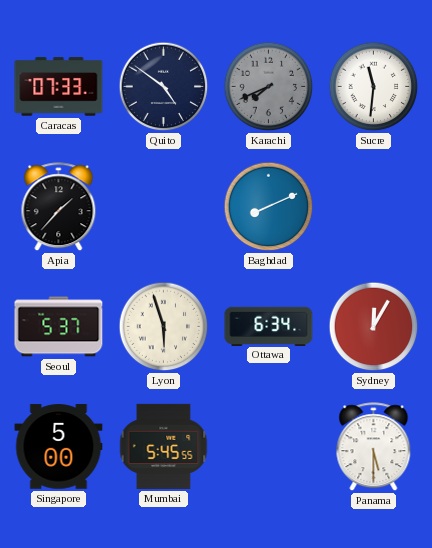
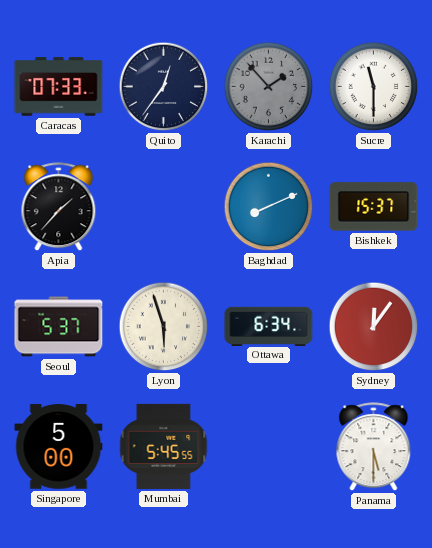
Quito: 4:51 -> 12:36
Karachi: 7:41 -> 1:53
Sucre: 11:31 -> 11:30
Bishkek: none -> 15:37
Sydney: 12:05 -> 12:06
